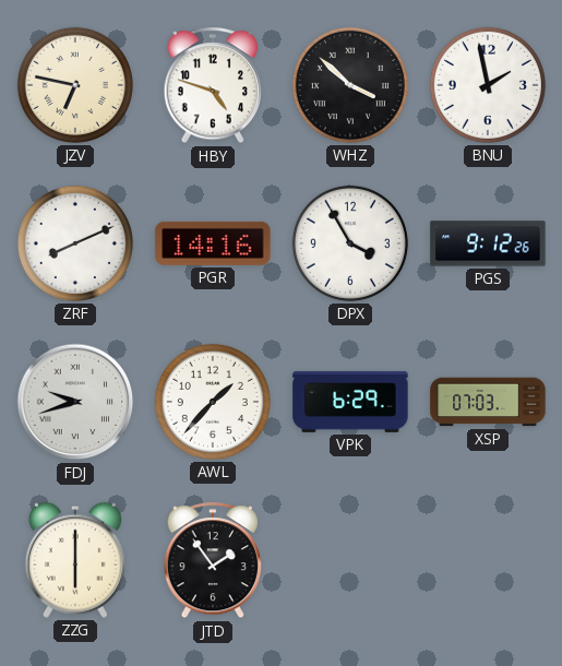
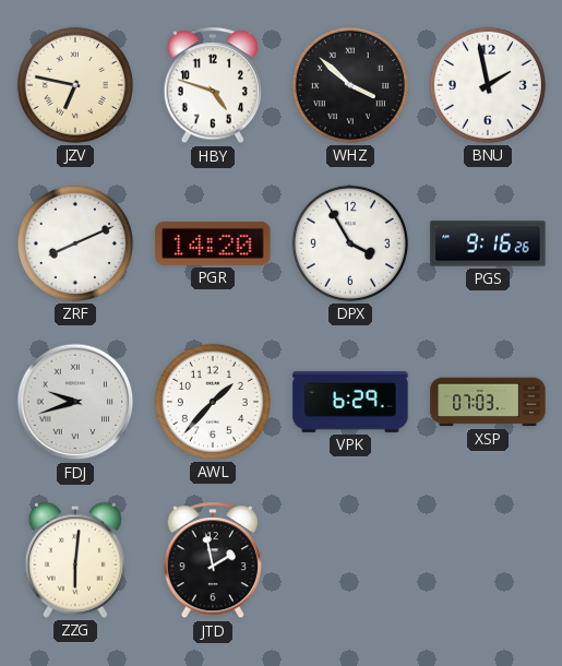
PGR: 14:16 -> 14:20
PGS: 9:12 -> 9:16
ZZG: 6:00 -> 6:01
JTD: 1:54 -> 1:58
